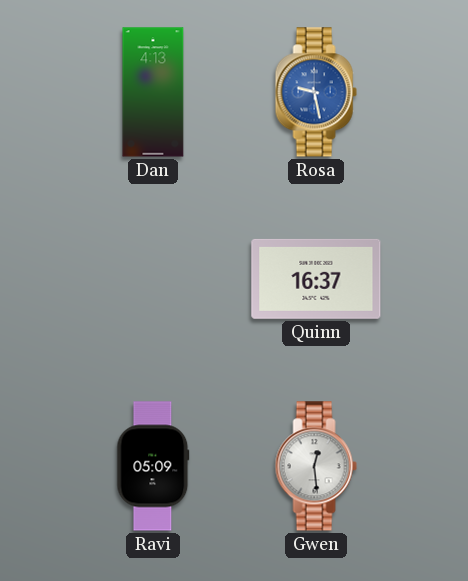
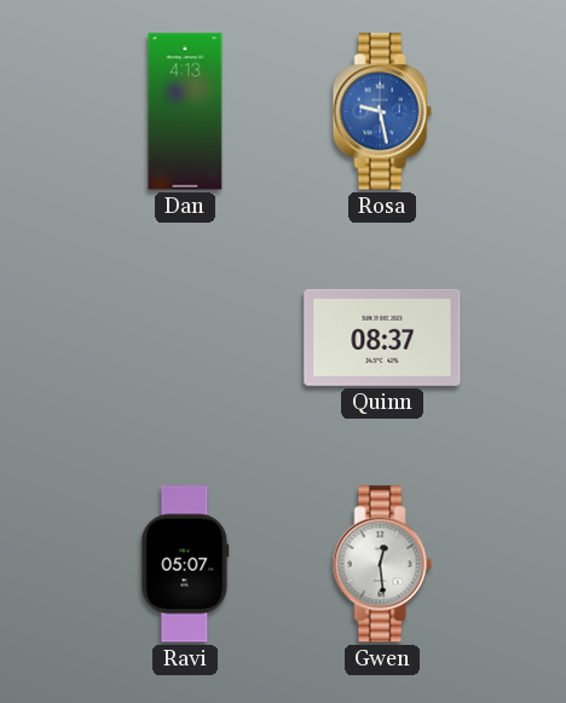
Quinn: 16:37 -> 08:37
Ravi: 05:09 -> 05:07
